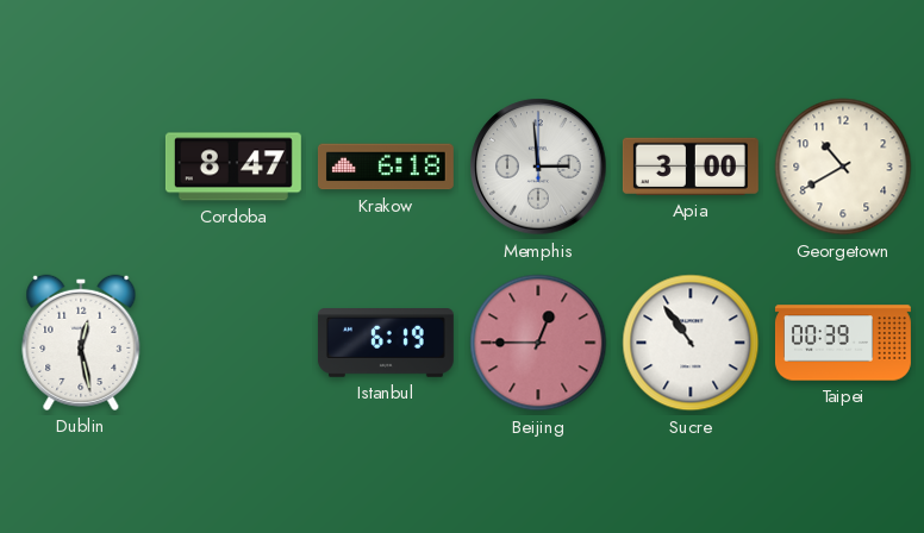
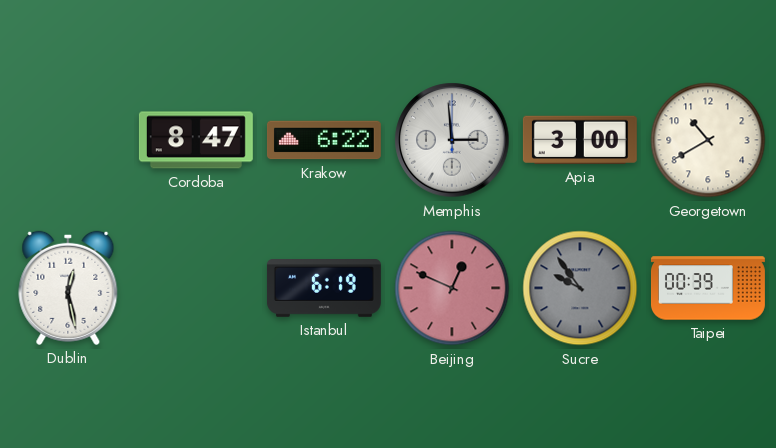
Krakow: 6:18 -> 6:22
Beijing: 12:45 -> 12:49
Sucre: 10:54 -> 9:54
Sucre dial: white -> grey
